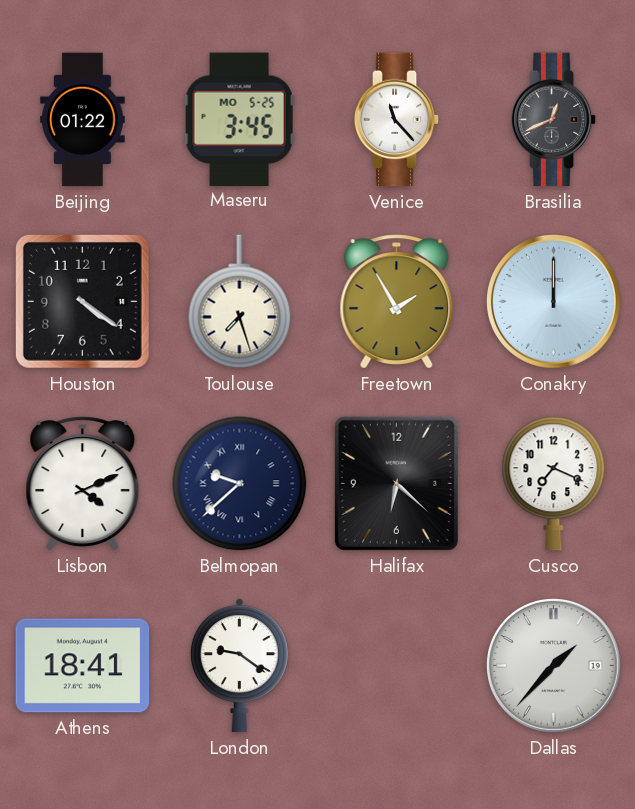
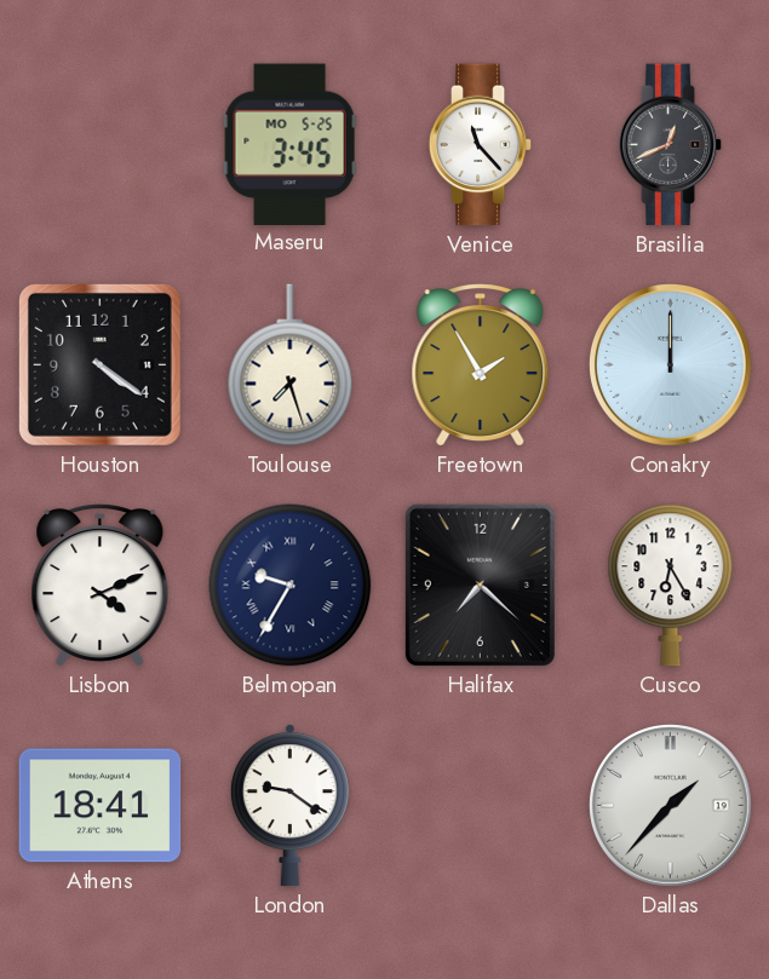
Beijing: 01:22 -> none
Belmopan: 9:38 -> 9:35
Halifax: 6:22 -> 7:22
Cusco: 7:19 -> 6:25
